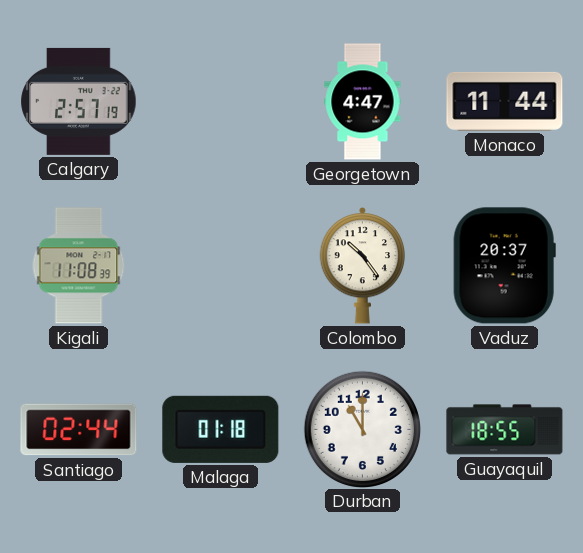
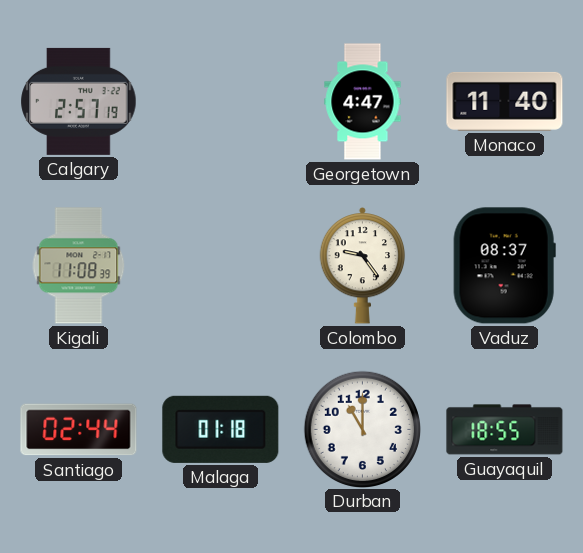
Monaco: 11:44 -> 11:40
Colombo: 10:24 -> 9:24
Vaduz: 20:37 -> 08:37
